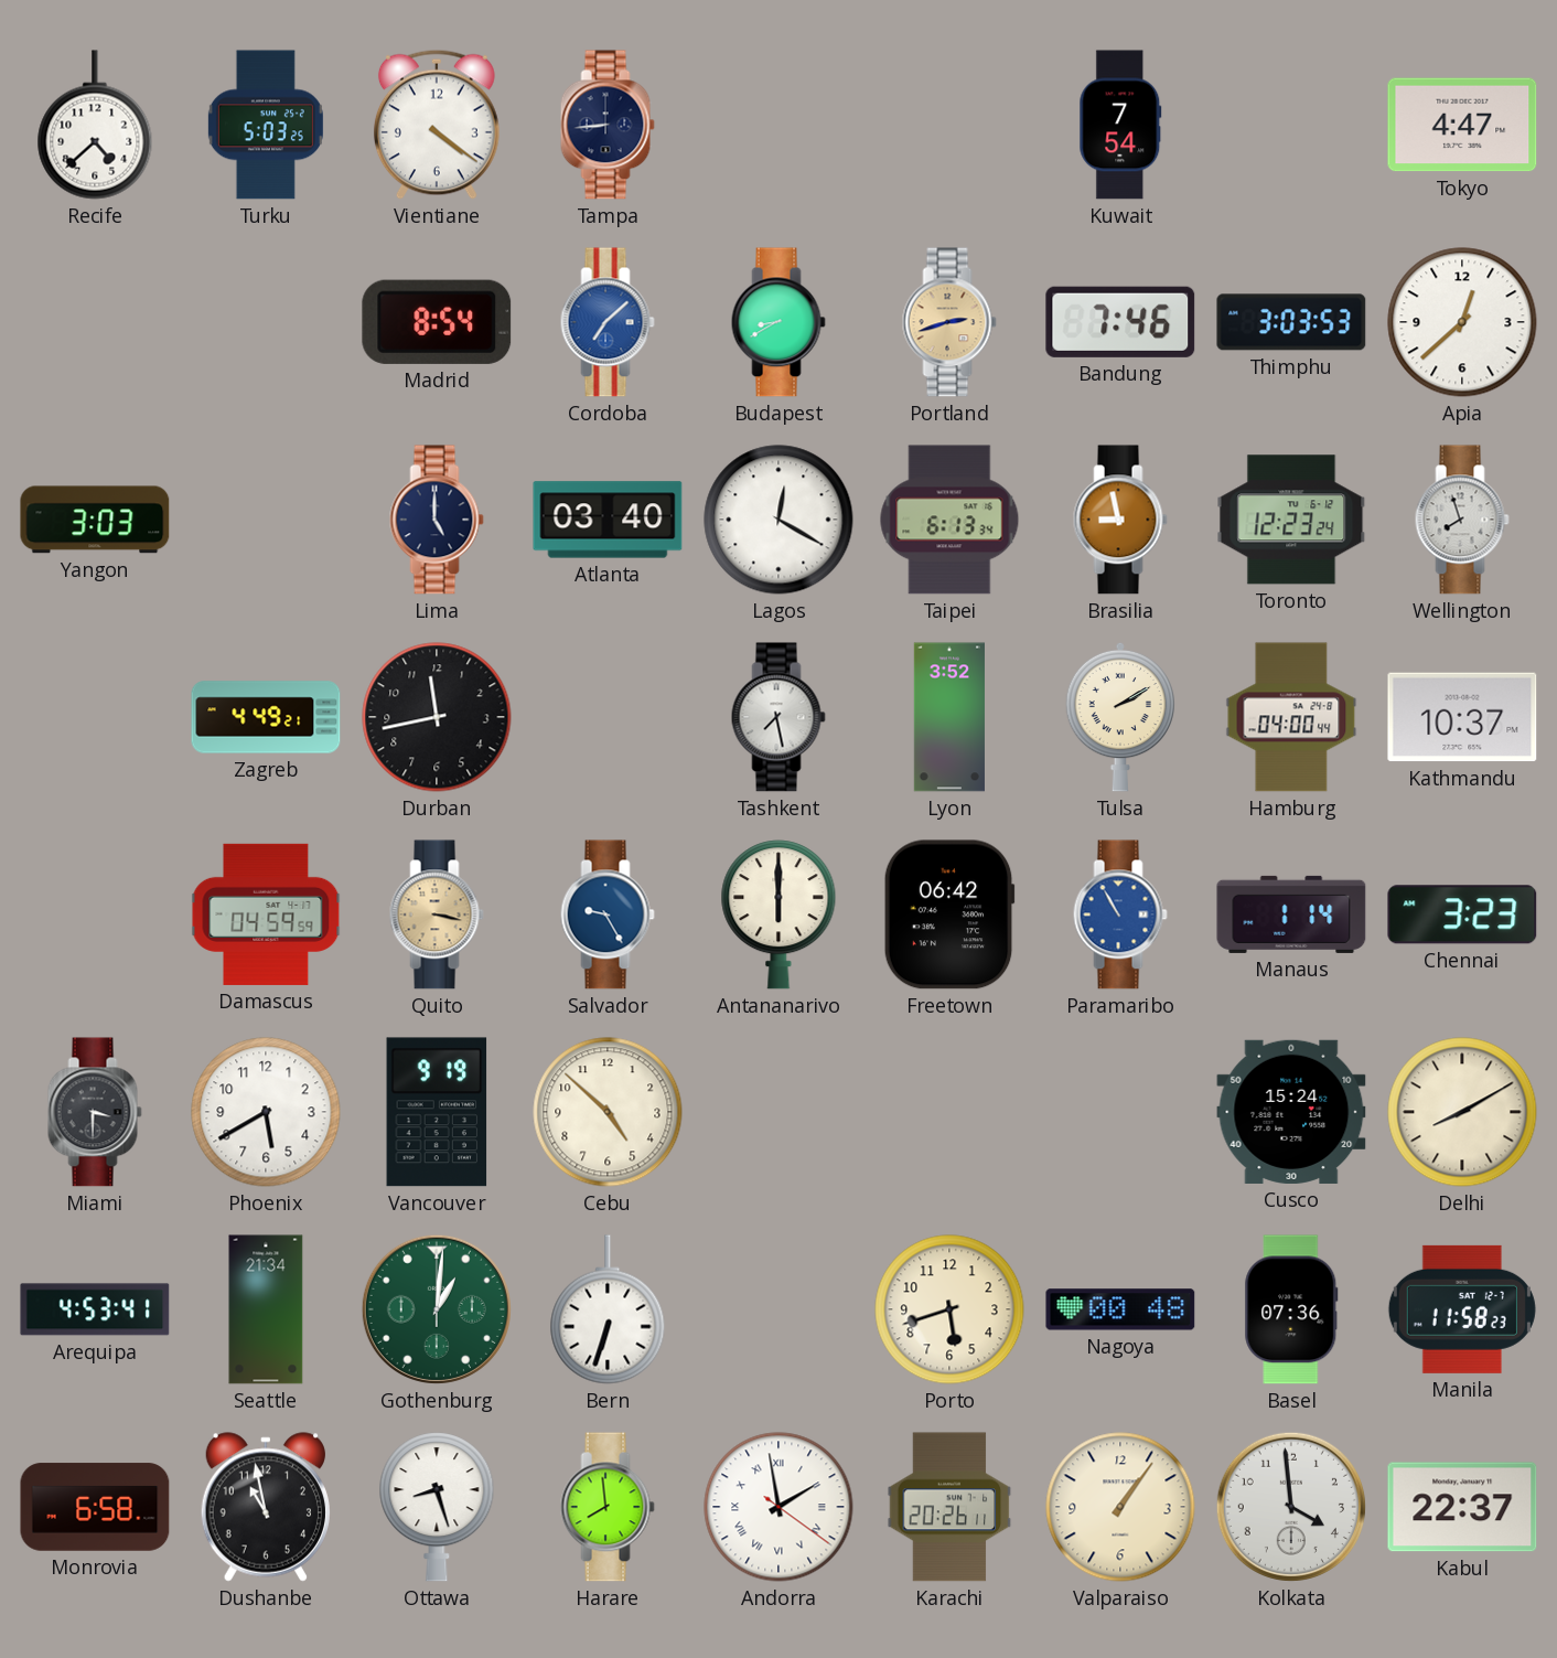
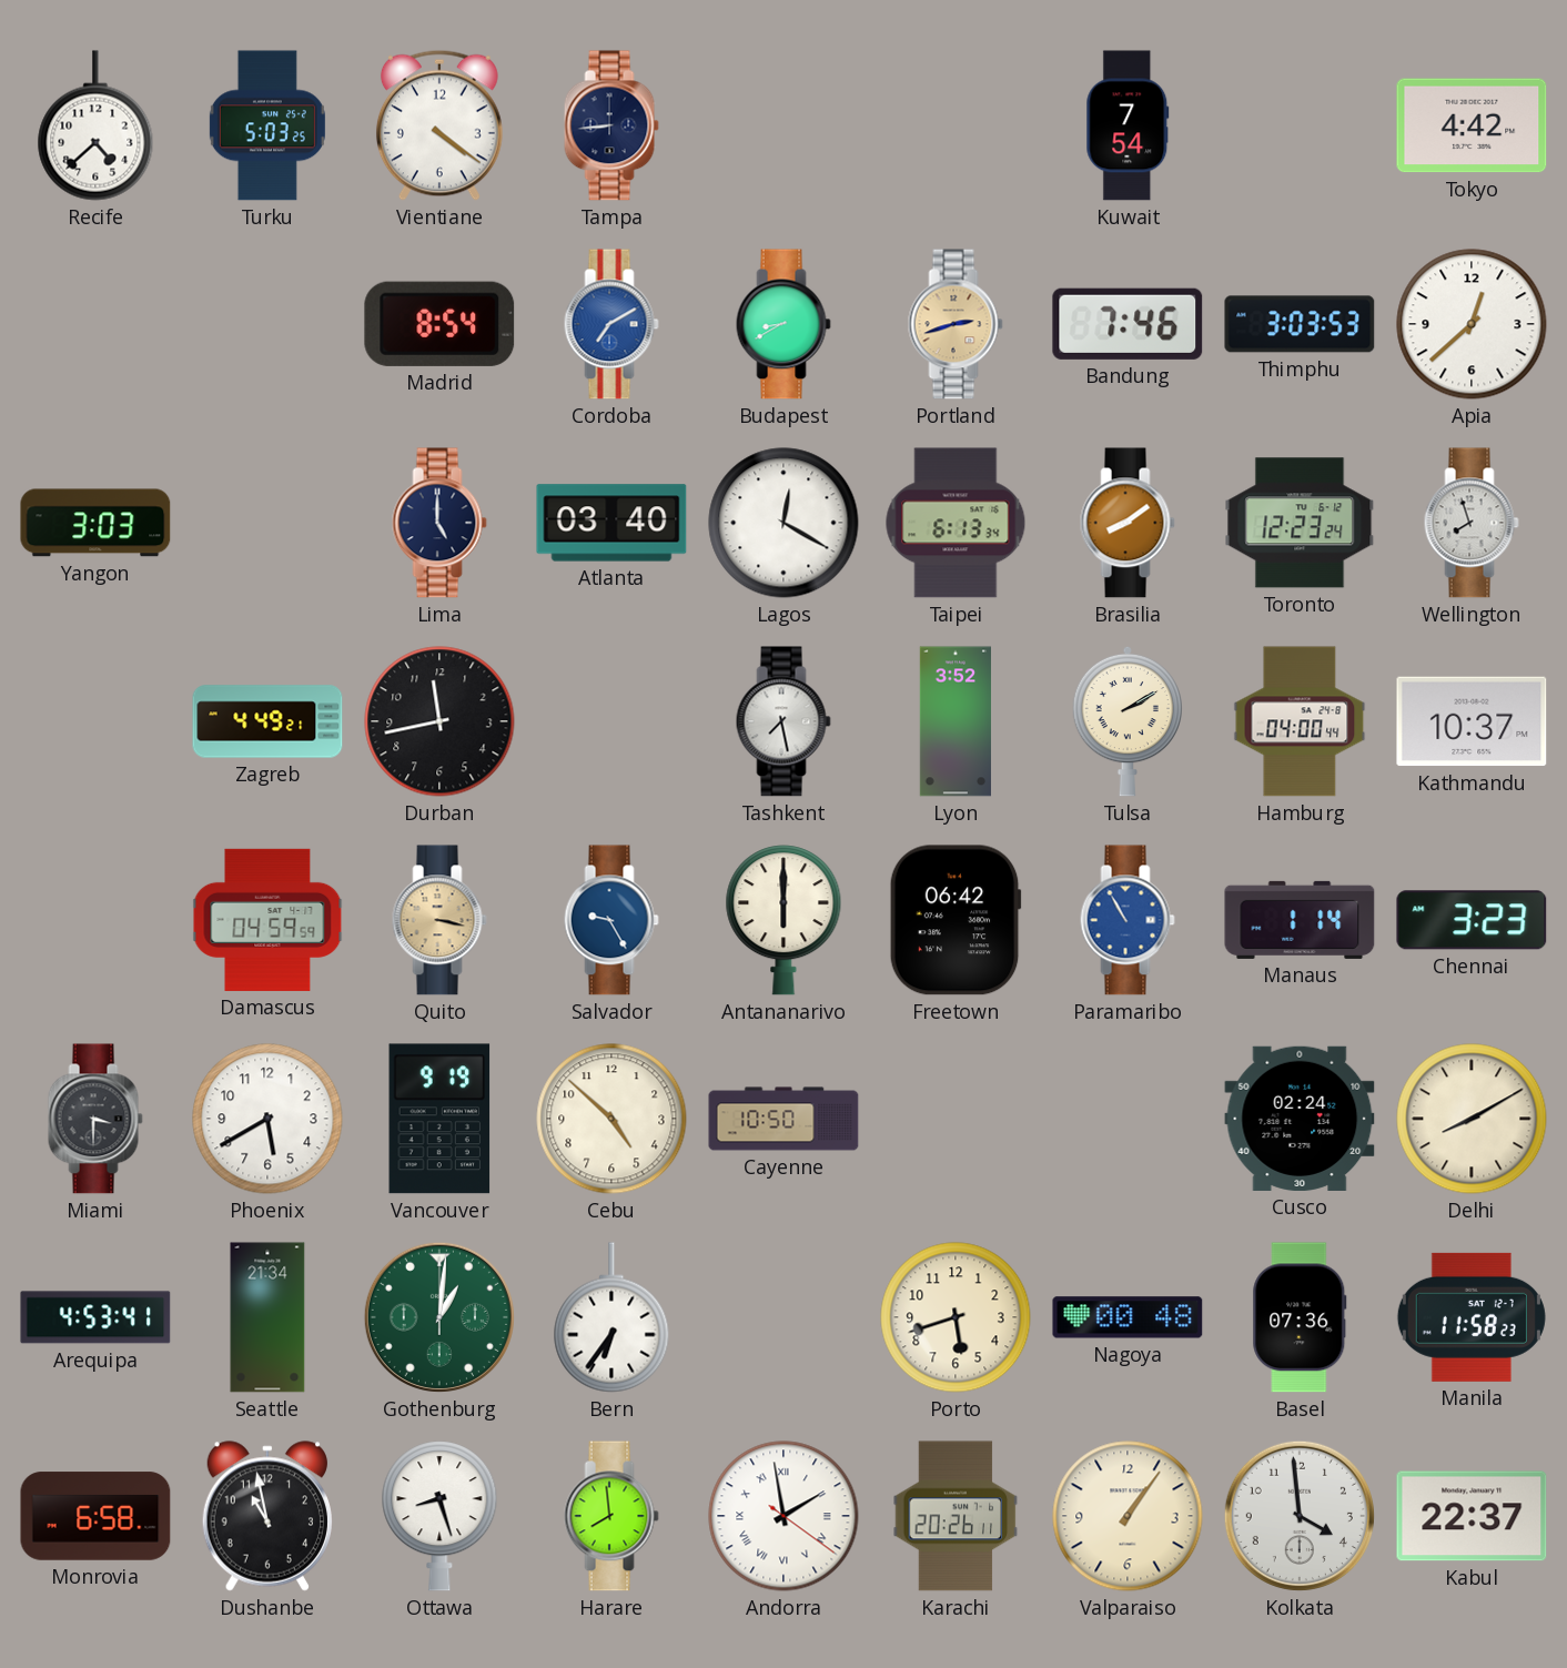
Tokyo: 4:47 -> 4:42
Cordoba: 7:08 -> 7:10
Brasilia: 8:58 -> 8:09
Cayenne: none -> 10:50
Cusco: 15:24 -> 02:24
Bern: 6:33 -> 6:36
